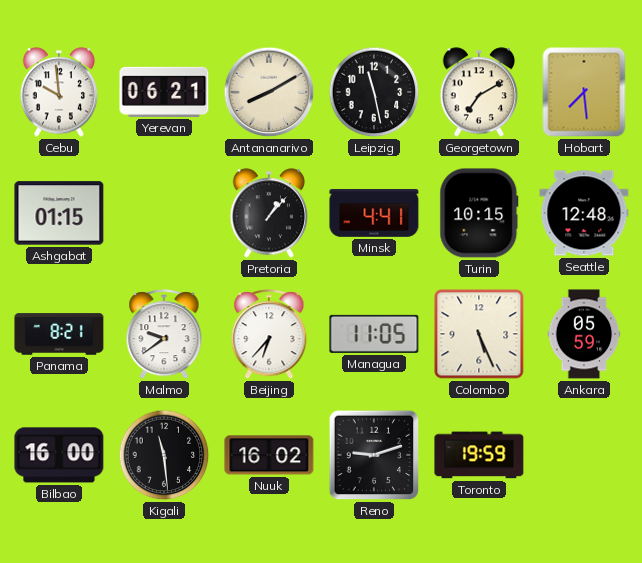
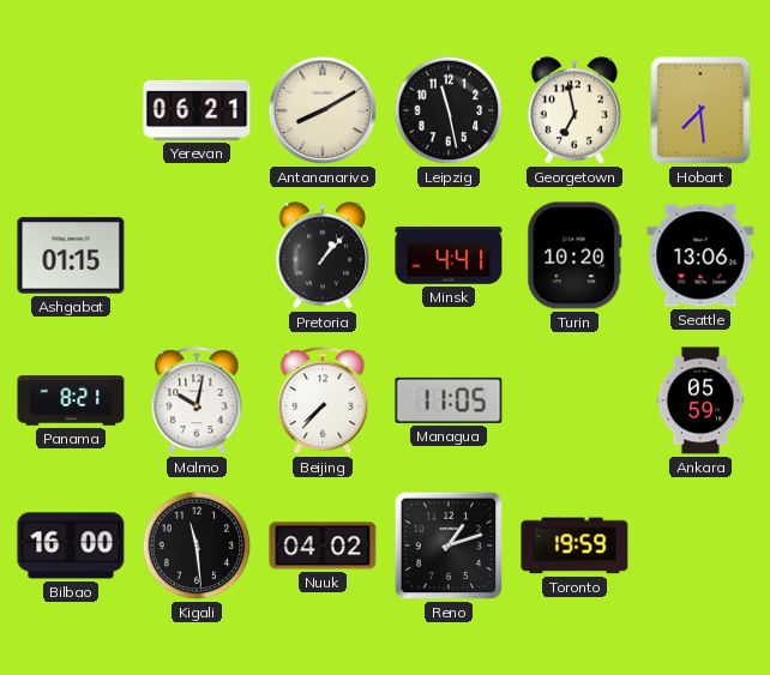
Cebu: 9:59 -> none
Georgetown: 7:10 -> 6:58
Turin: 10:15 -> 10:20
Seattle: 12:48 -> 13:06
Malmo: 9:39 -> 10:02
Beijing: 6:37 -> 7:37
Colombo: 5:26 -> none
Nuuk: 16:02 -> 04:02
Reno: 9:12 -> 1:12
